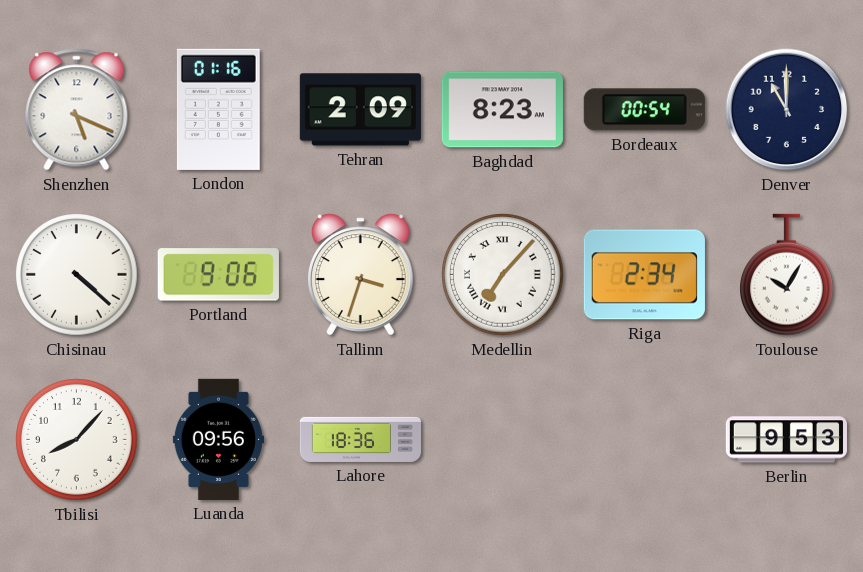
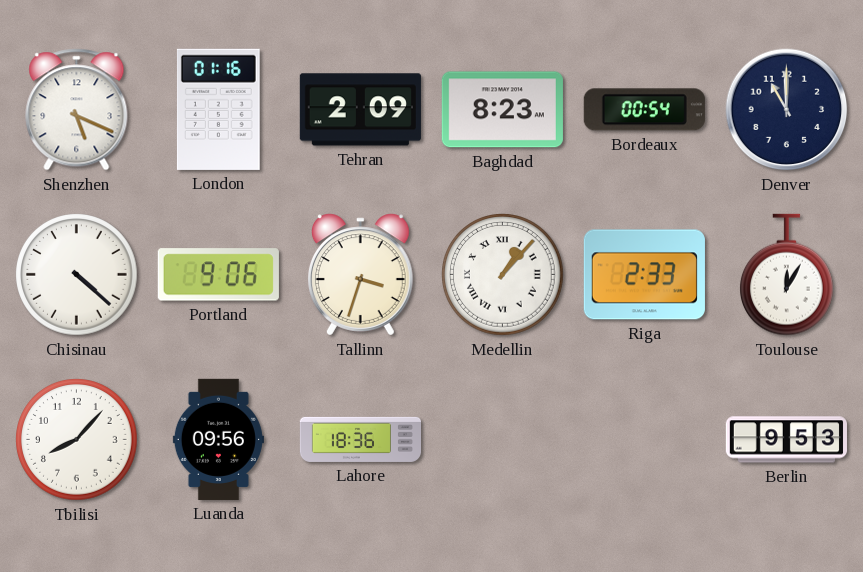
Medellin: 7:07 -> 1:07
Riga: 2:34 -> 2:33
Toulouse: 10:05 -> 12:05
